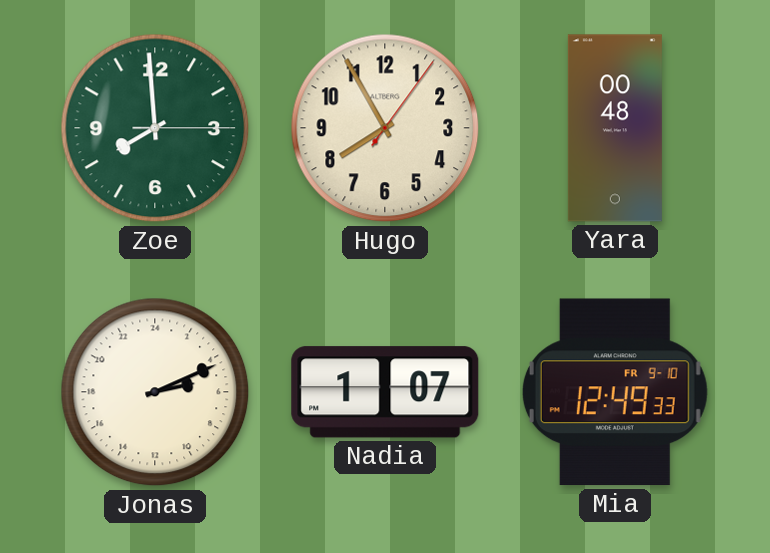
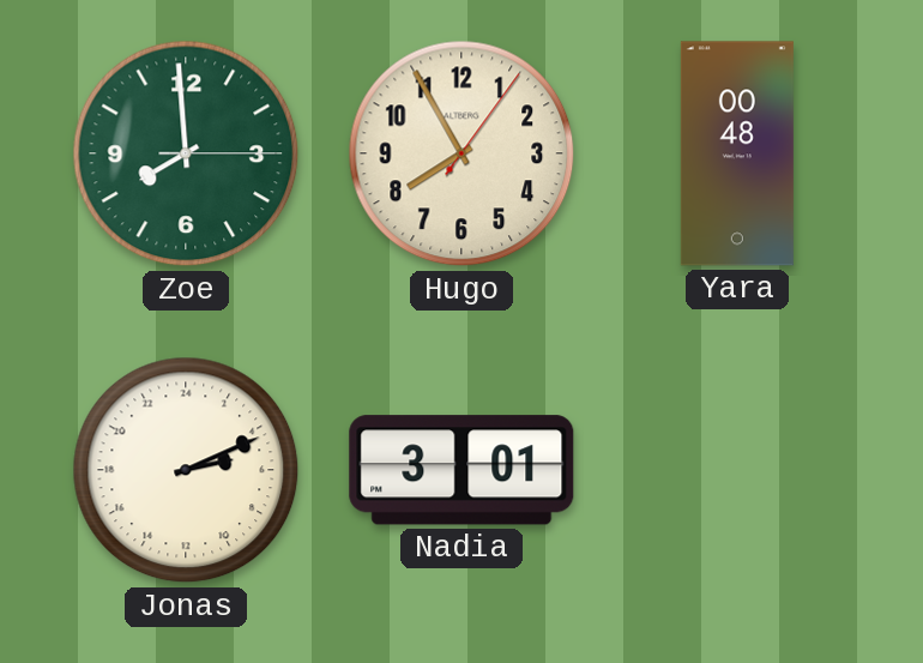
Nadia: 1:07 -> 3:01
Mia: 12:49 -> none
